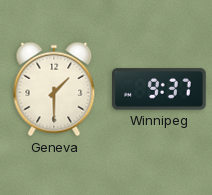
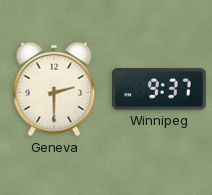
Geneva: 1:30 -> 2:30
